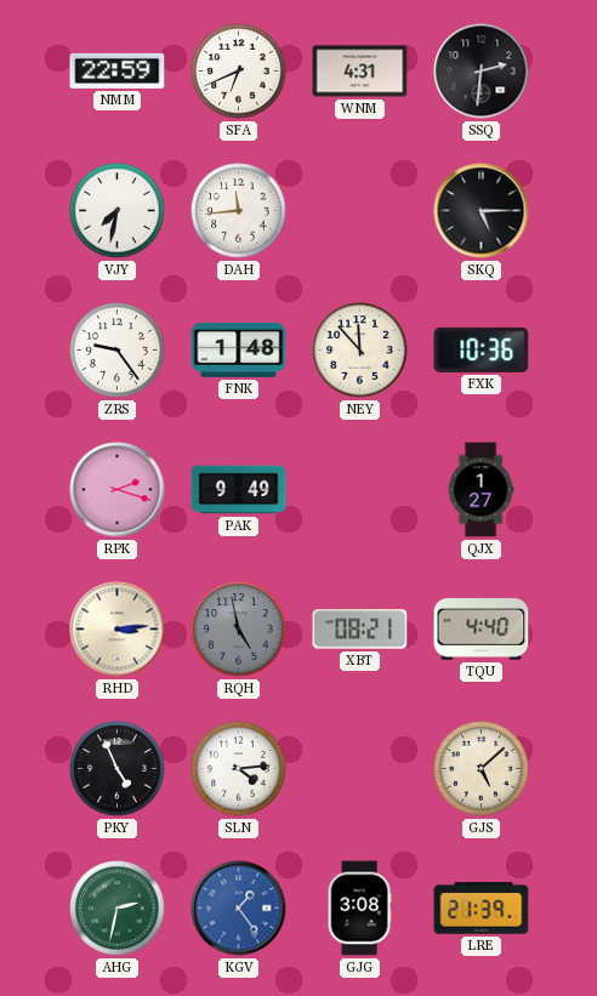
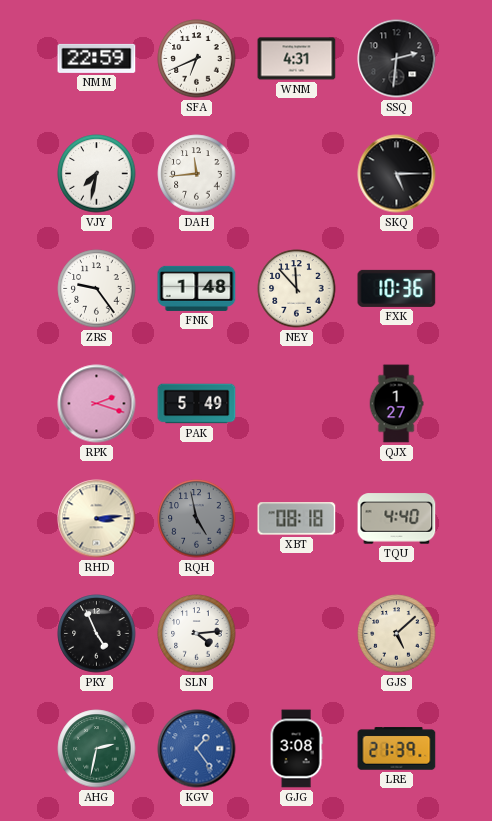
PAK: 9:49 -> 5:49
XBT: 08:21 -> 08:18
